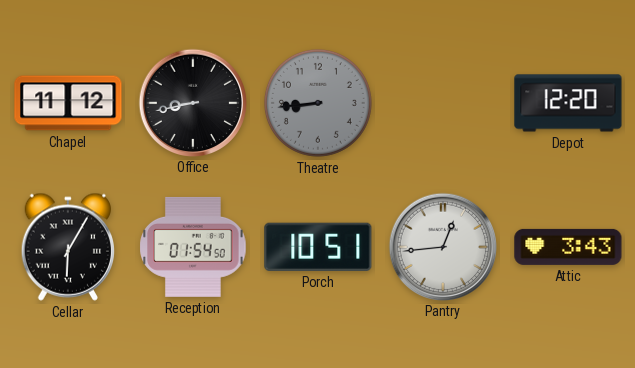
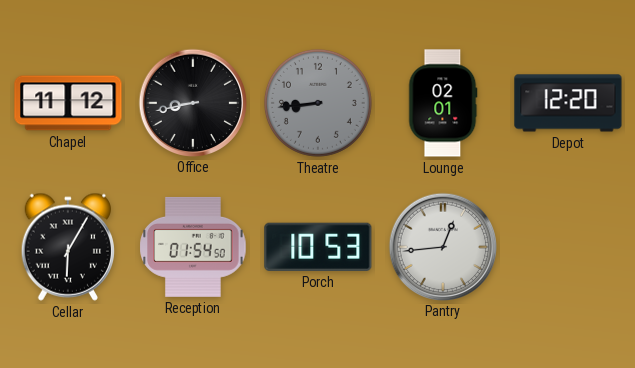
Lounge: none -> 02:01
Porch: 10:51 -> 10:53
Attic: 3:43 -> none
